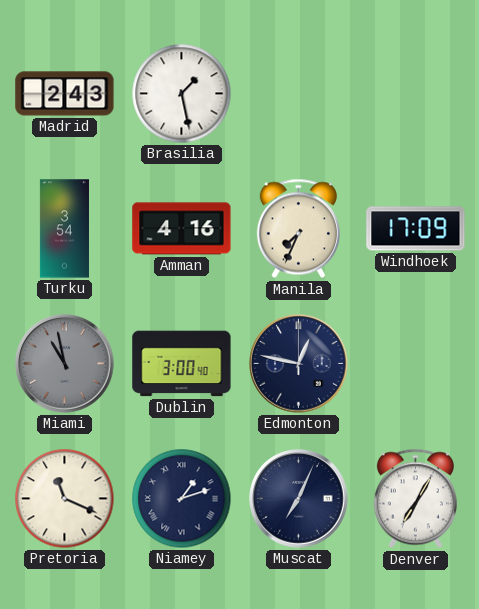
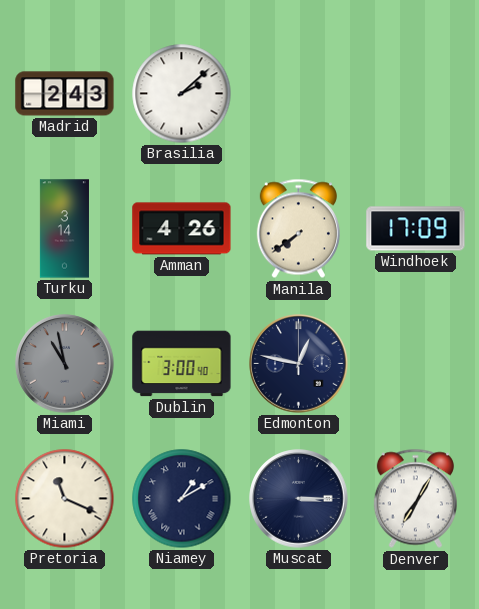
Brasilia: 1:28 -> 2:08
Turku: 3:54 -> 3:14
Amman: 4:16 -> 4:26
Manila: 7:34 -> 7:39
Niamey: 1:12 -> 1:10
Muscat: 7:04 -> 3:15
